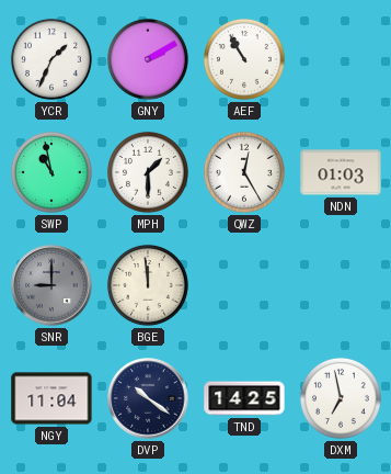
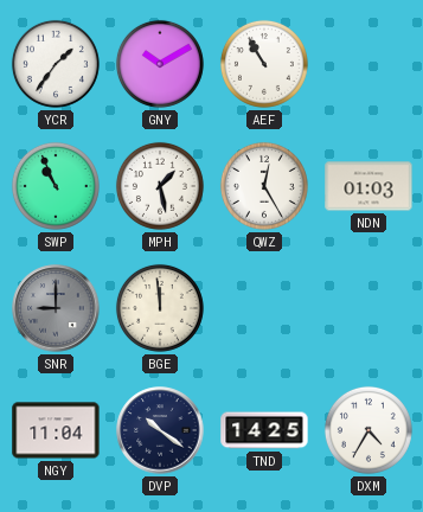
YCR: 1:34 -> 1:36
GNY: 2:10 -> 10:10
SWP: 10:58 -> 10:56
MPH: 1:30 -> 1:28
DXM: 6:58 -> 4:35
